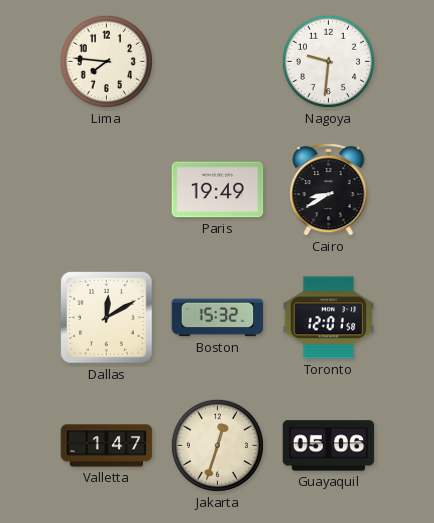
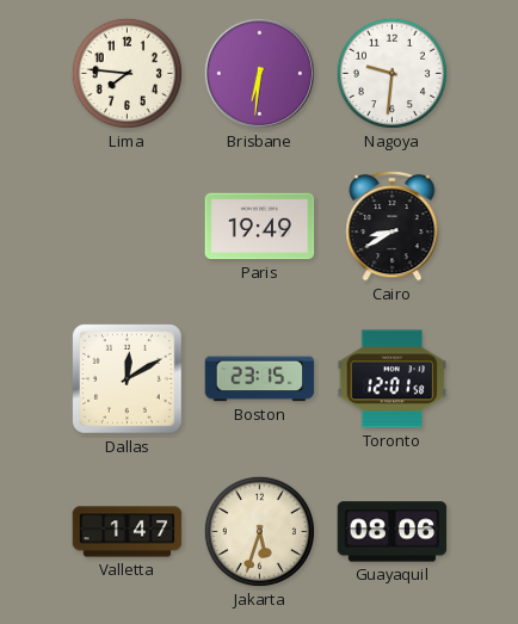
Brisbane: none -> 6:31
Boston: 15:32 -> 23:15
Jakarta: 12:33 -> 5:33
Guayaquil: 05:06 -> 08:06
